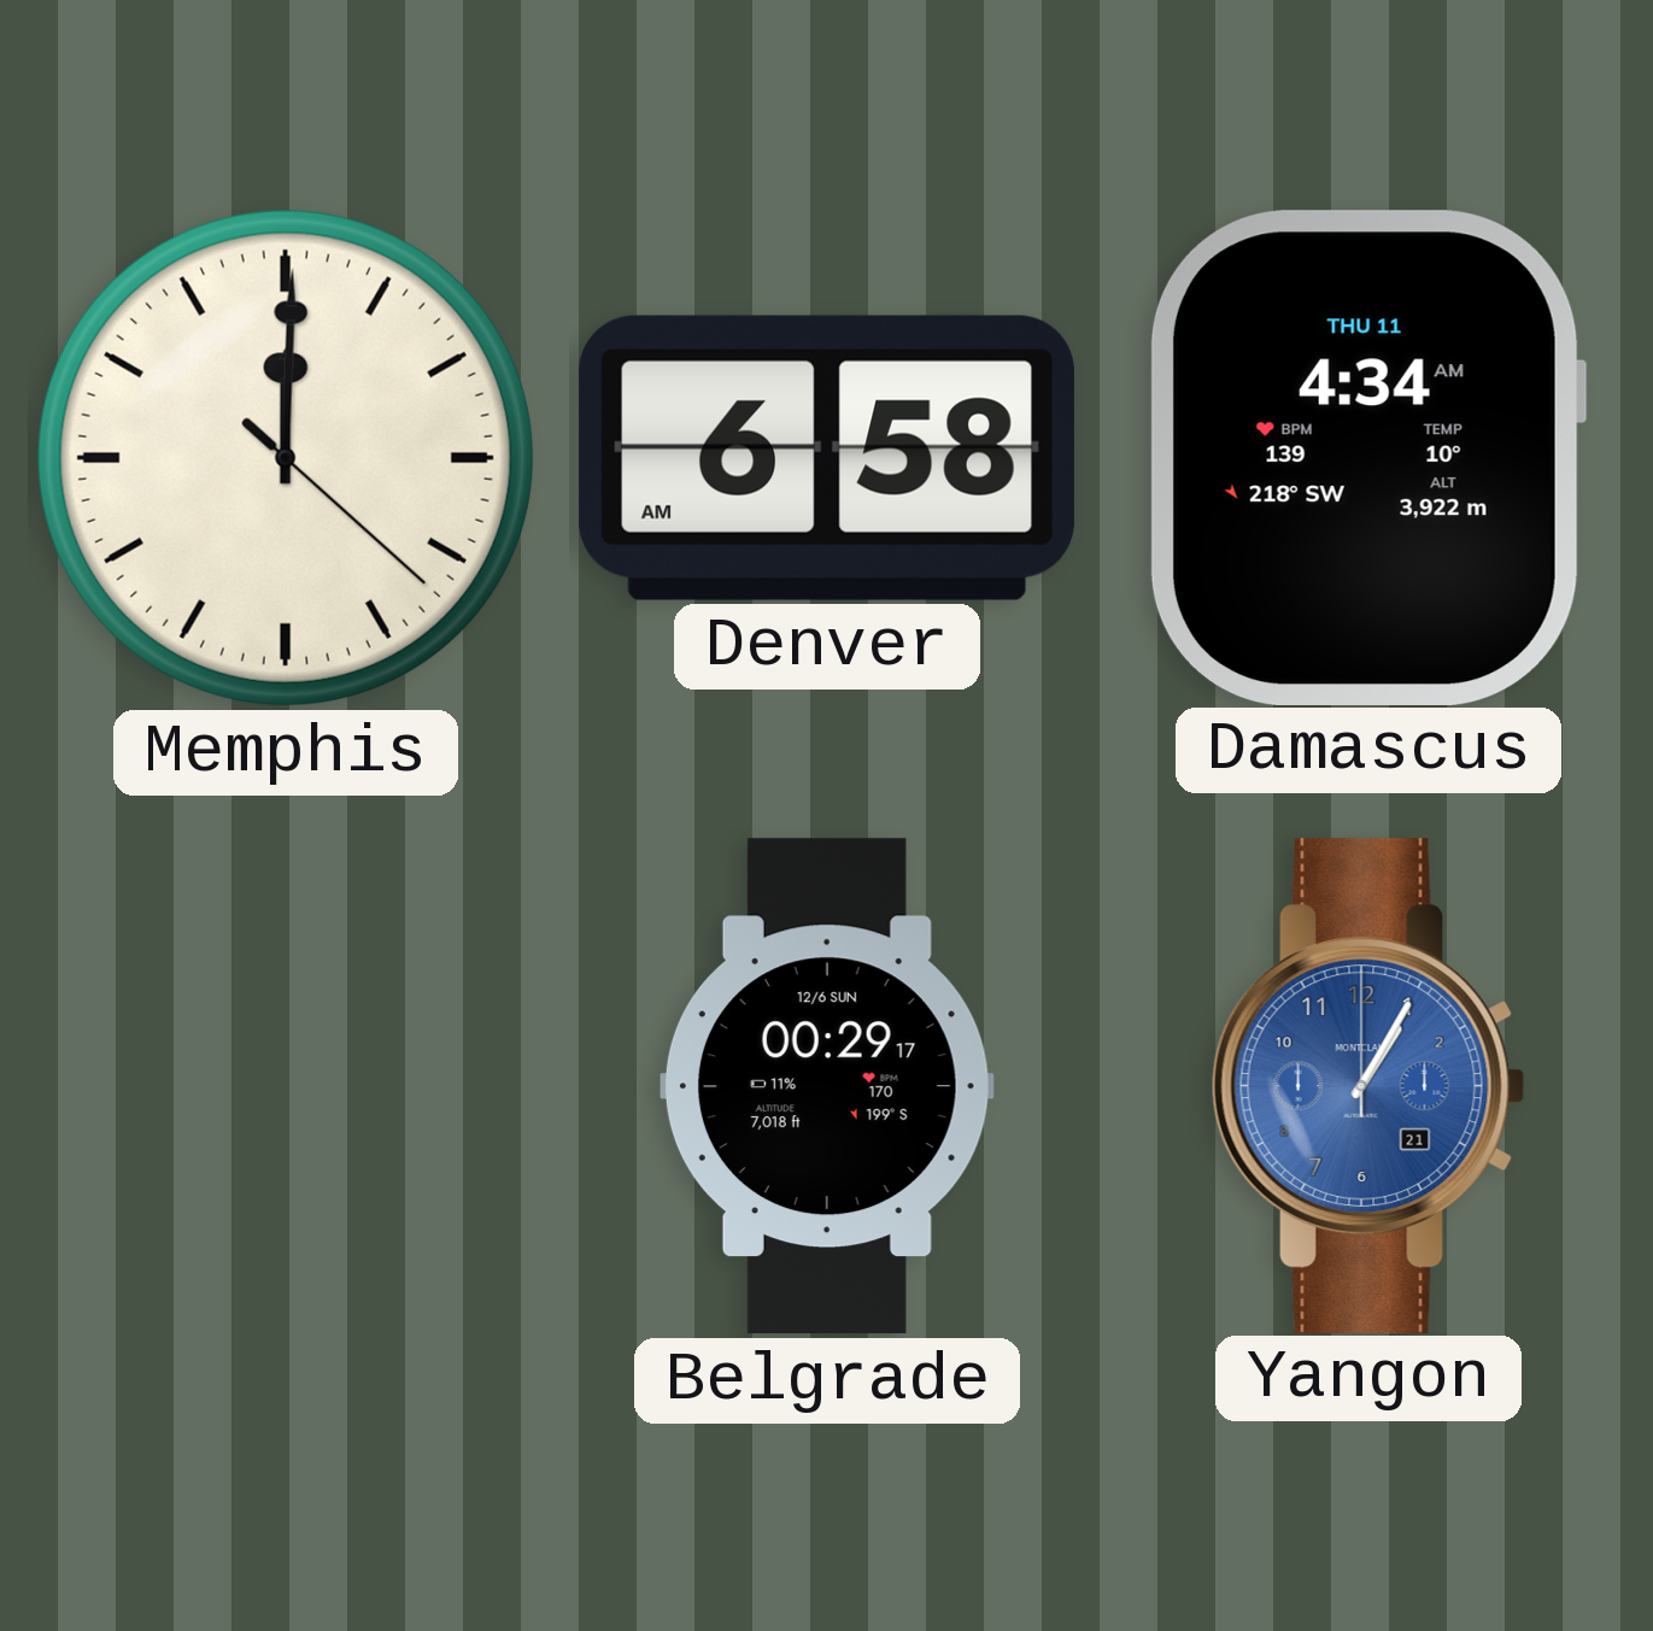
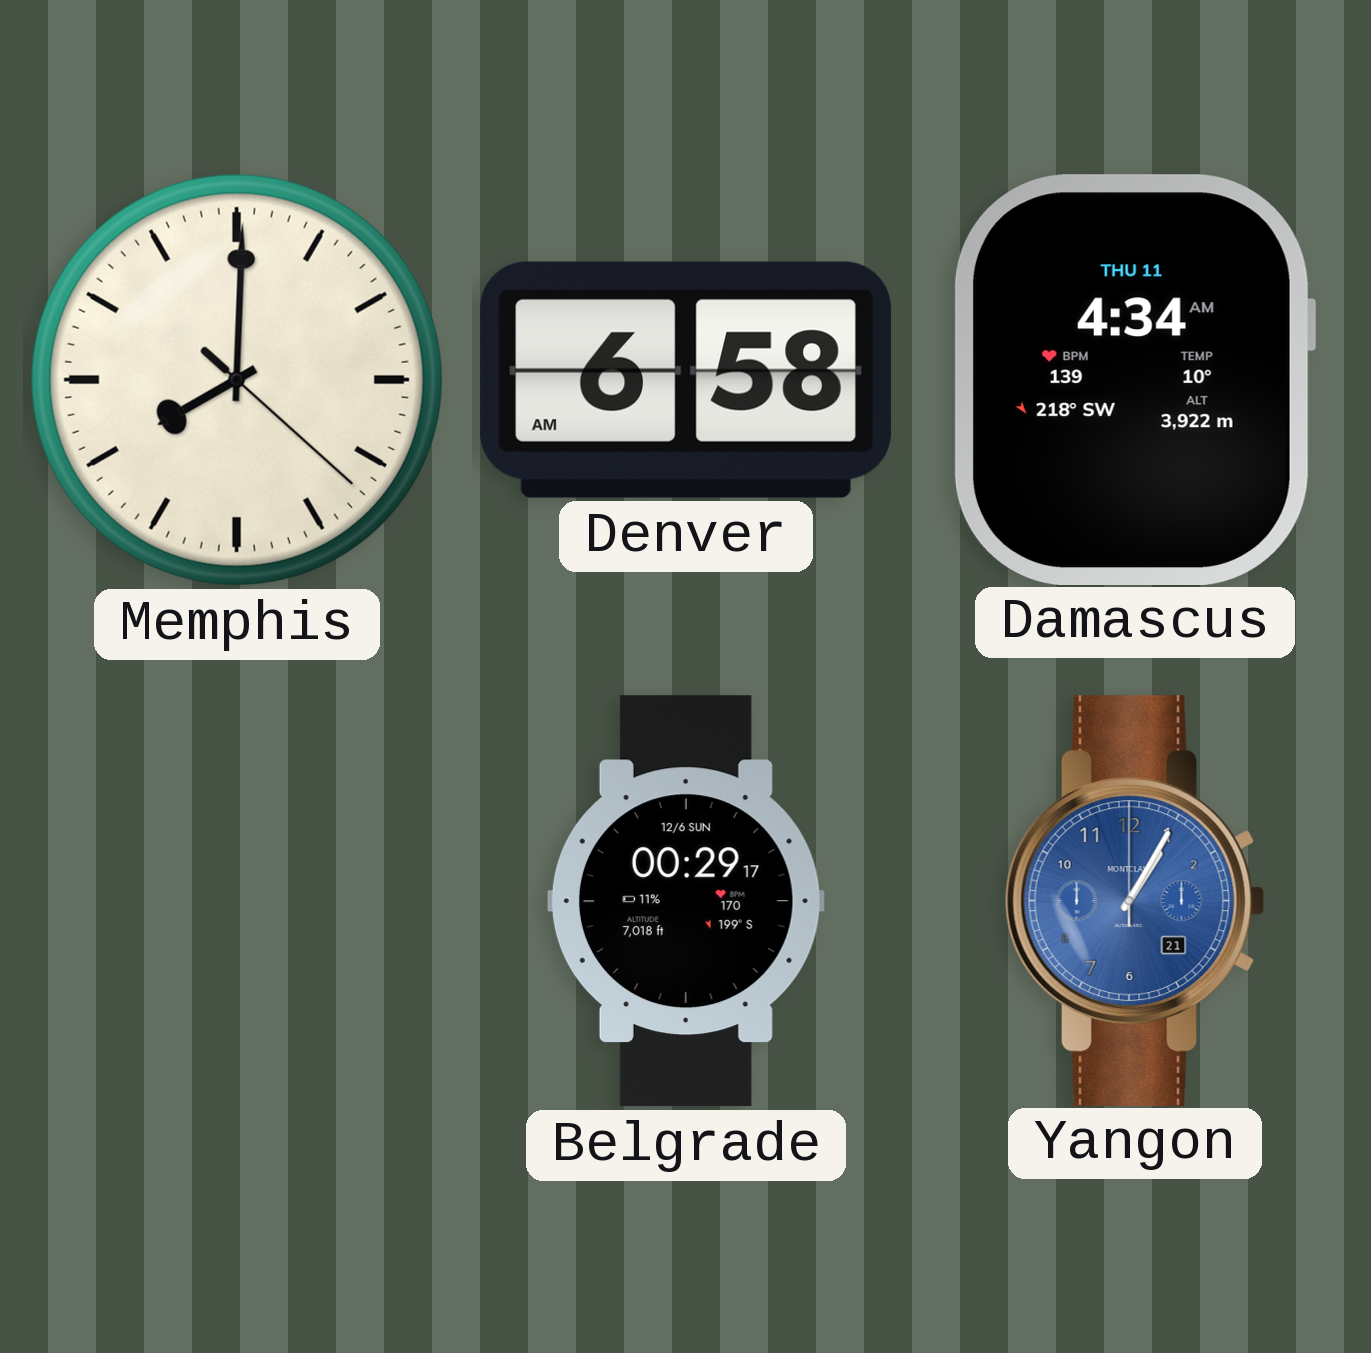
Memphis: 12:00 -> 8:00
